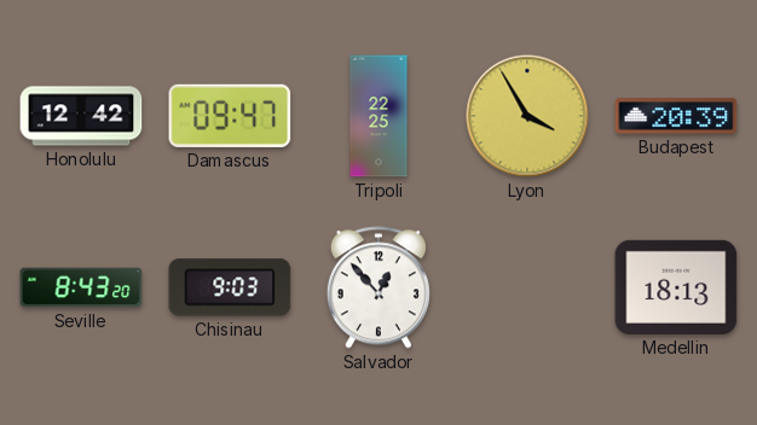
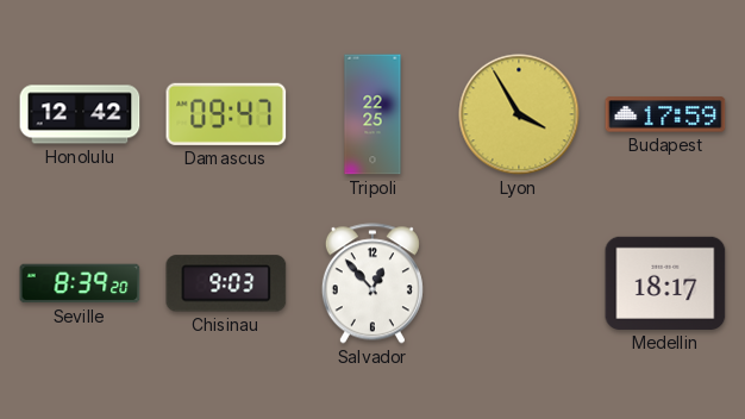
Budapest: 20:39 -> 17:59
Seville: 8:43 -> 8:39
Medellin: 18:13 -> 18:17
